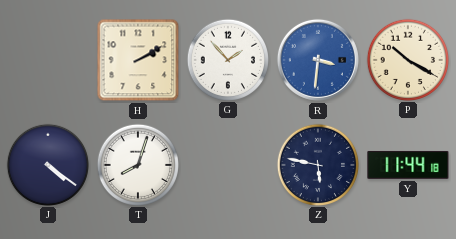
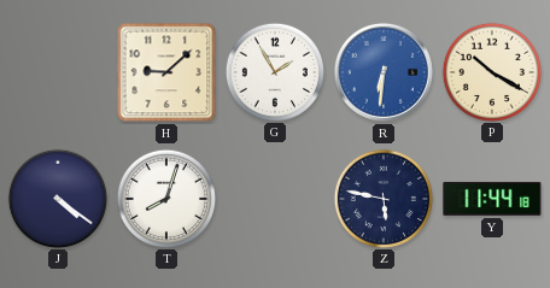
H: 2:10 -> 9:08
G: 1:53 -> 1:55
R: 3:31 -> 6:31
